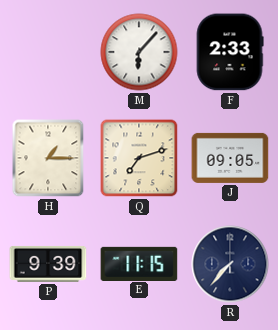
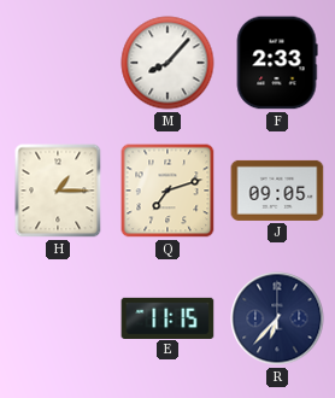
M: 6:07 -> 8:07
P: 9:39 -> none
R: 7:37 -> 6:37
